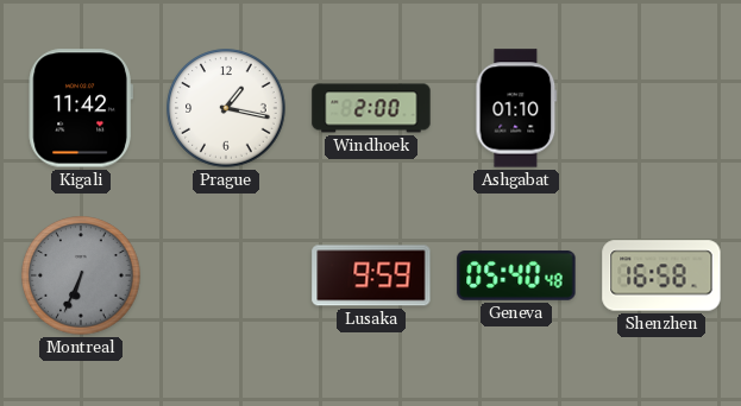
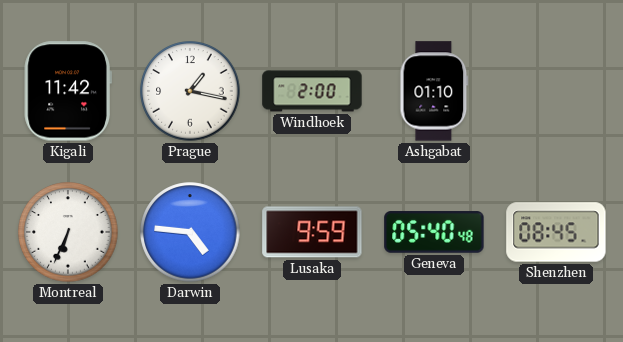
Montreal dial: grey -> white
Darwin: none -> 4:46
Shenzhen: 16:58 -> 08:45
